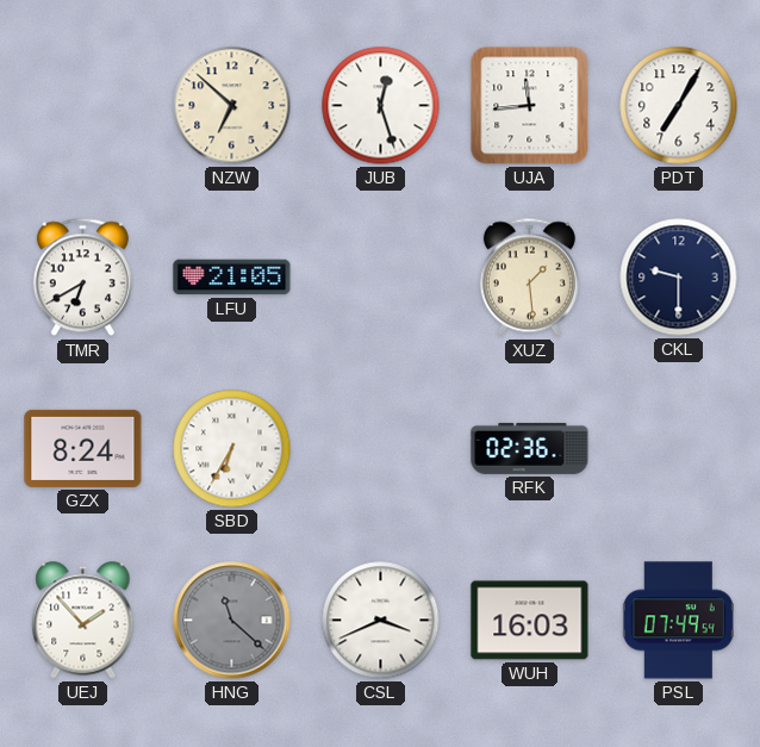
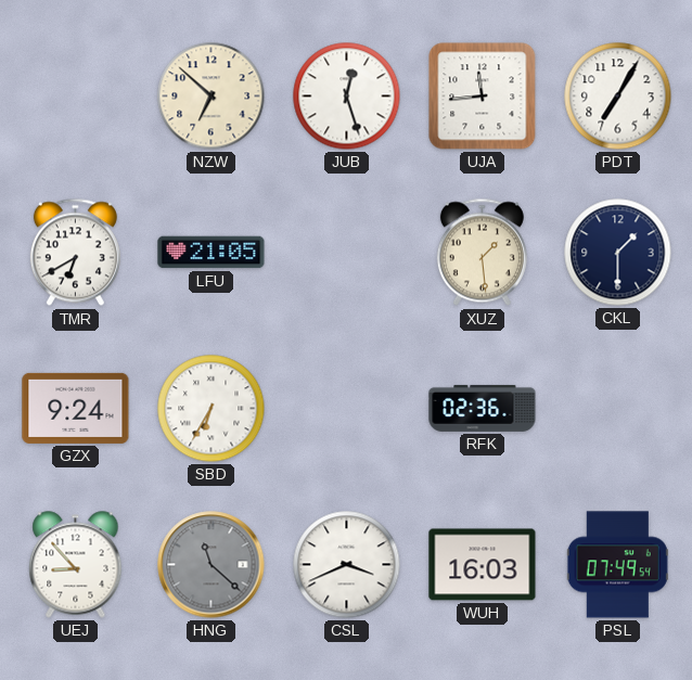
CKL: 9:30 -> 1:30
GZX: 8:24 -> 9:24
UEJ: 1:53 -> 8:53
